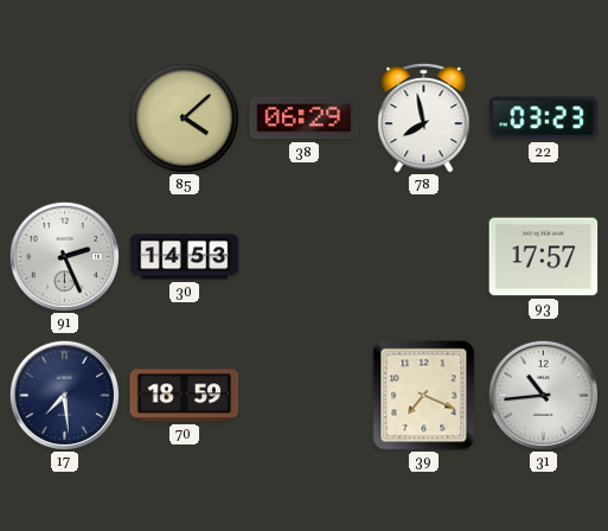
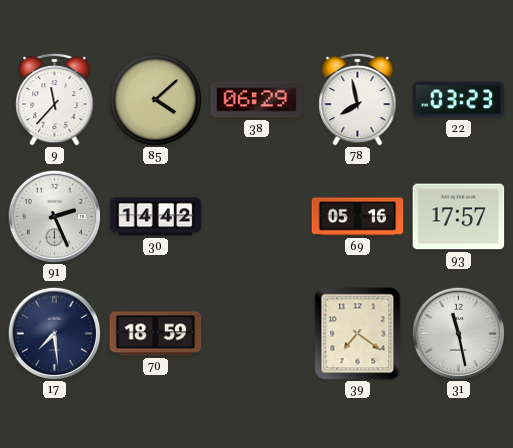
9: none -> 11:37
30: 14:53 -> 14:42
69: none -> 05:16
39: 7:19 -> 7:21
31: 10:44 -> 11:28
